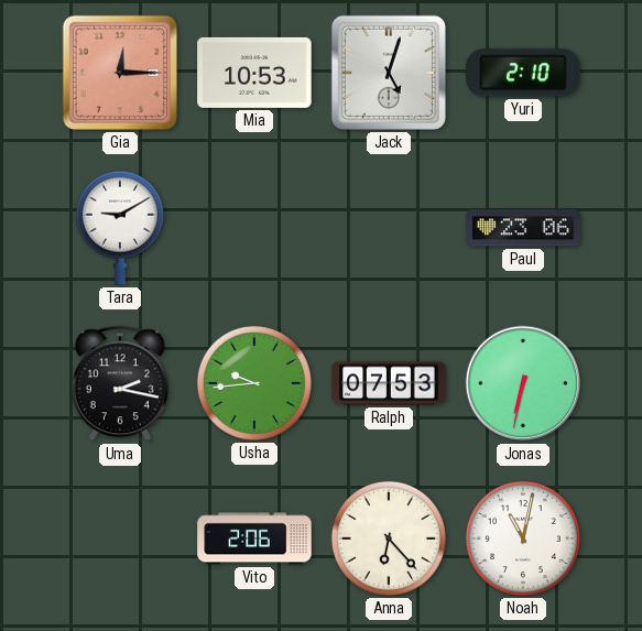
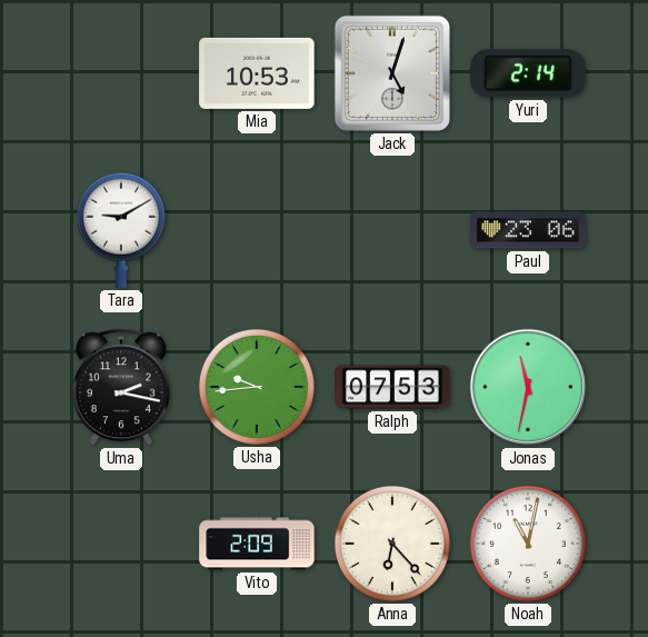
Gia: 12:15 -> none
Yuri: 2:10 -> 2:14
Jonas: 6:32 -> 11:32
Vito: 2:06 -> 2:09
